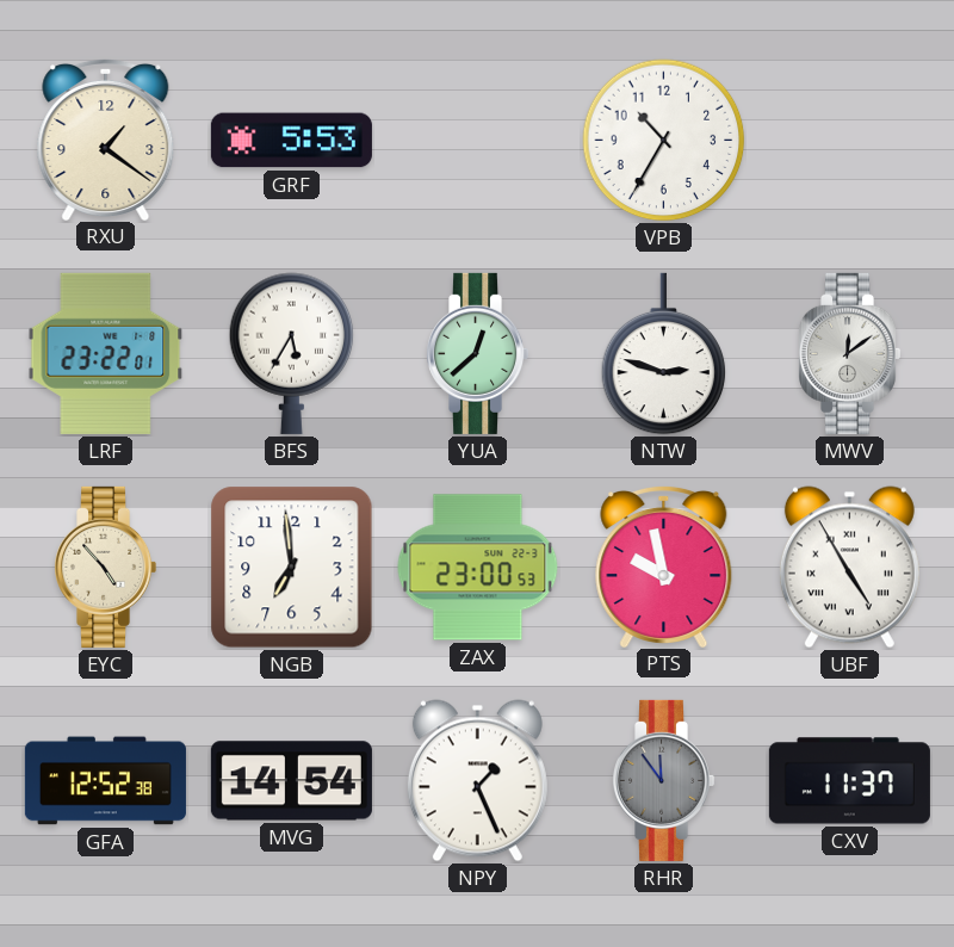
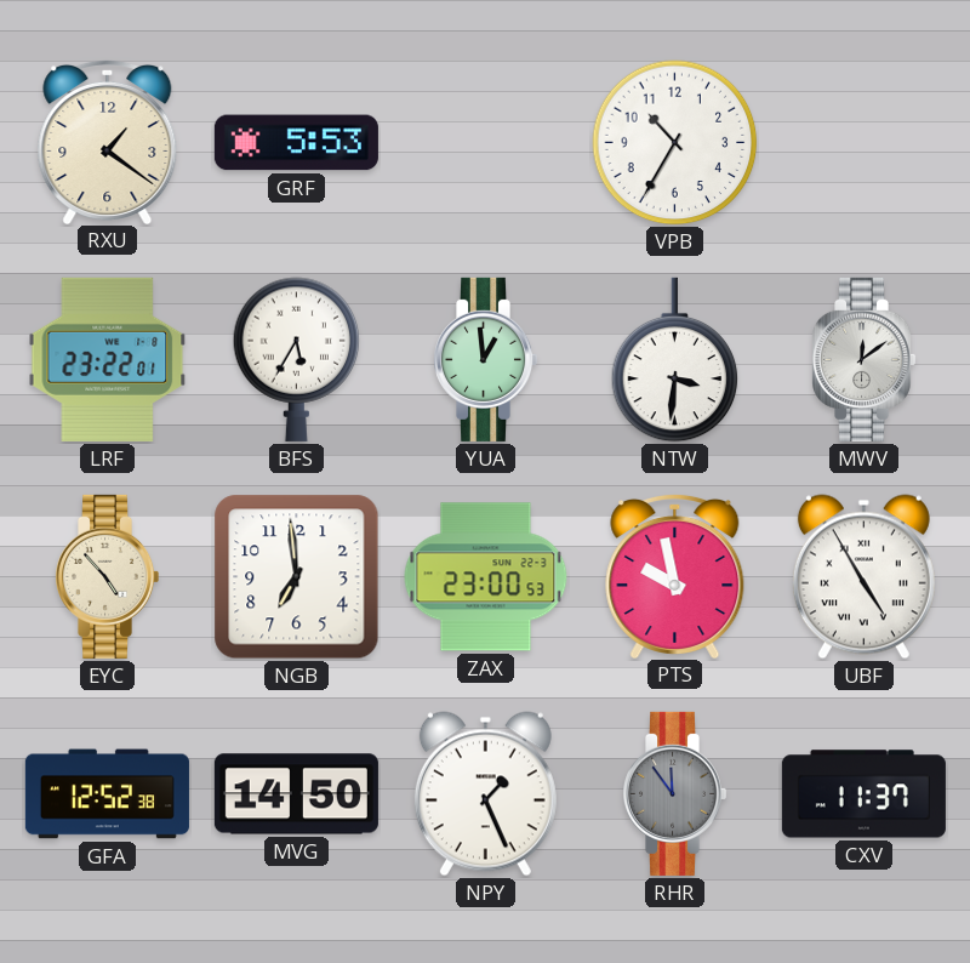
YUA: 12:38 -> 12:59
NTW: 2:48 -> 3:31
MVG: 14:54 -> 14:50
